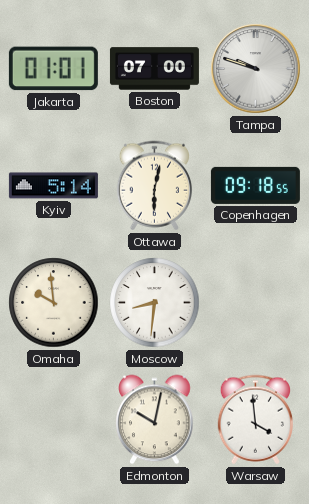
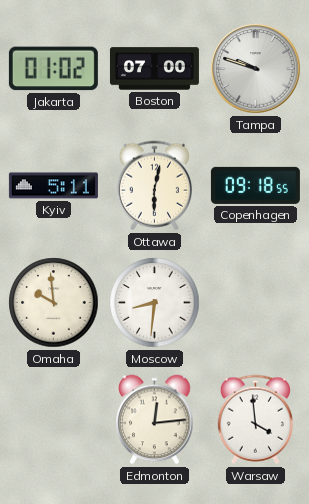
Jakarta: 01:01 -> 01:02
Kyiv: 5:14 -> 5:11
Edmonton: 10:02 -> 12:14
